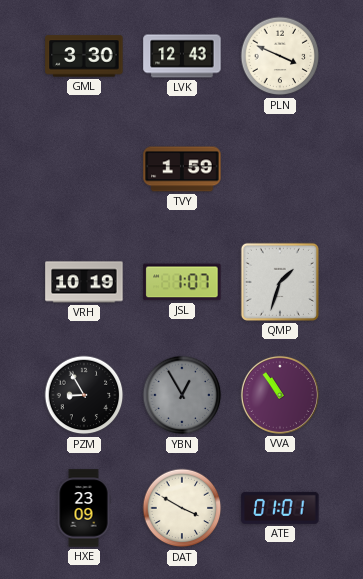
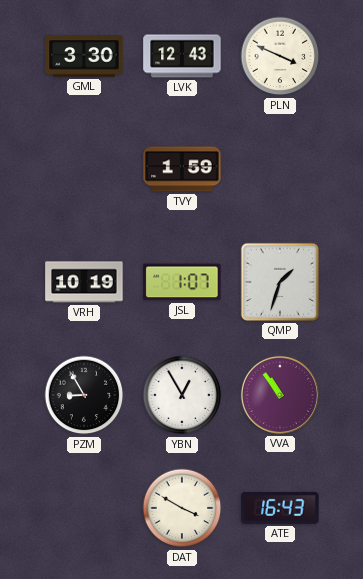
YBN dial: grey -> white
HXE: 23:09 -> none
ATE: 01:01 -> 16:43
